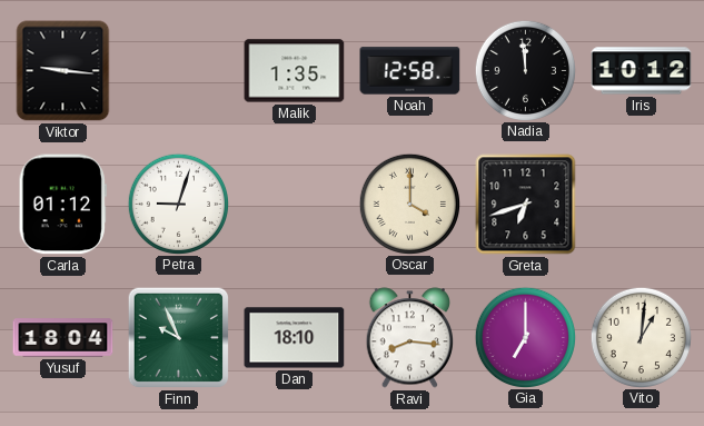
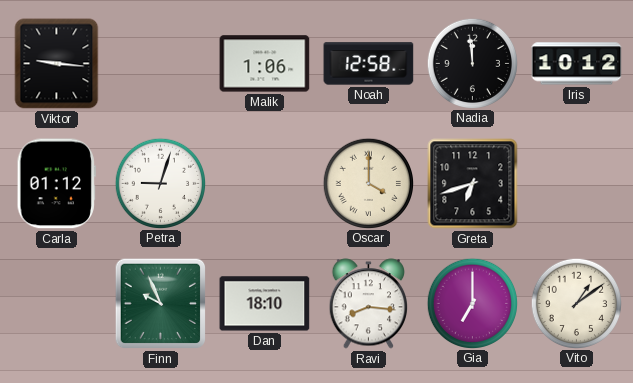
Malik: 1:35 -> 1:06
Yusuf: 18:04 -> none
Vito: 1:01 -> 1:09
